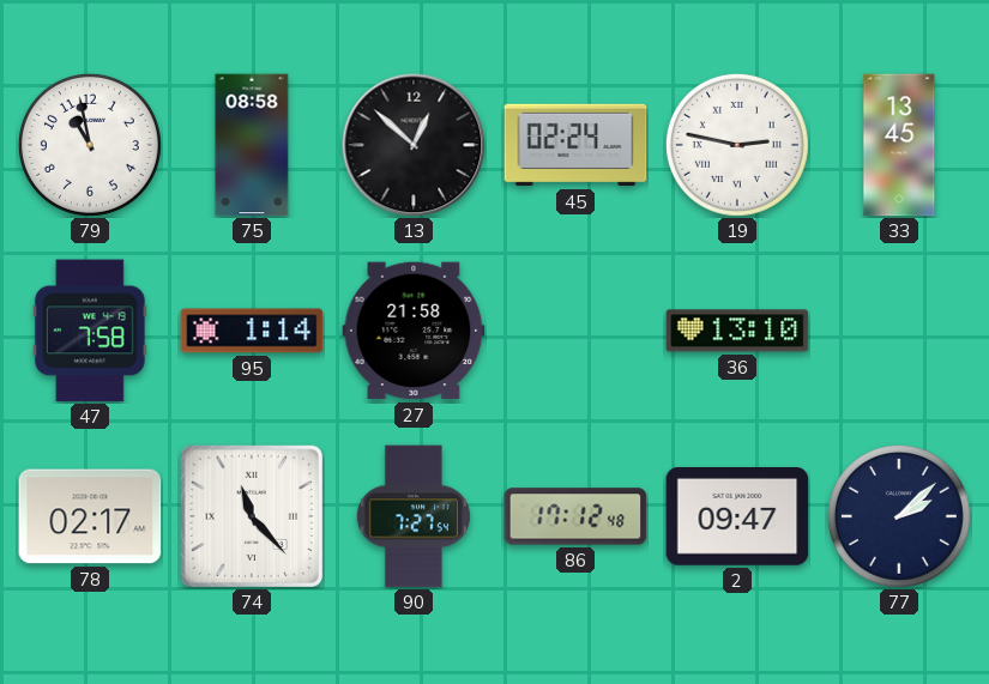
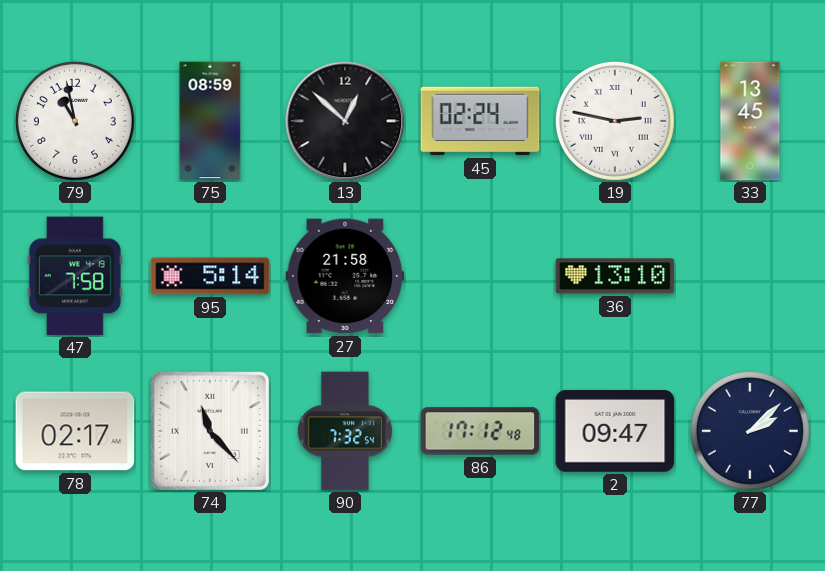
75: 08:58 -> 08:59
95: 1:14 -> 5:14
90: 7:27 -> 7:32
